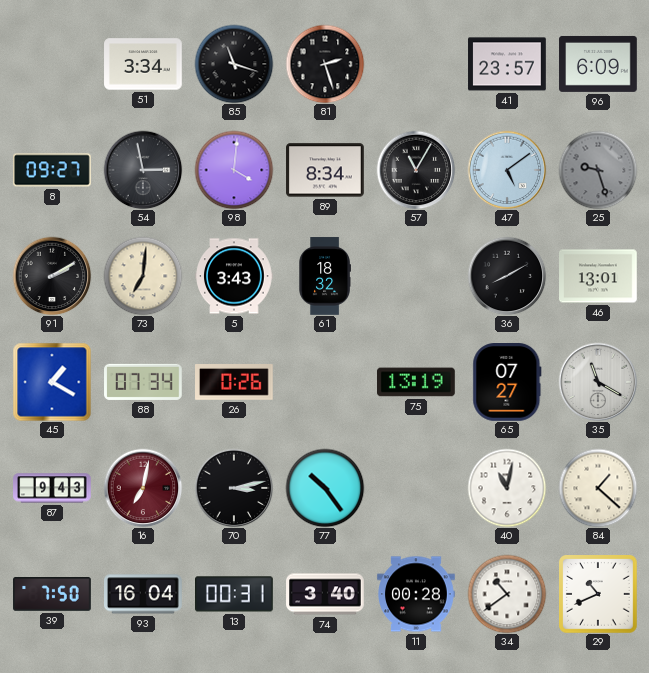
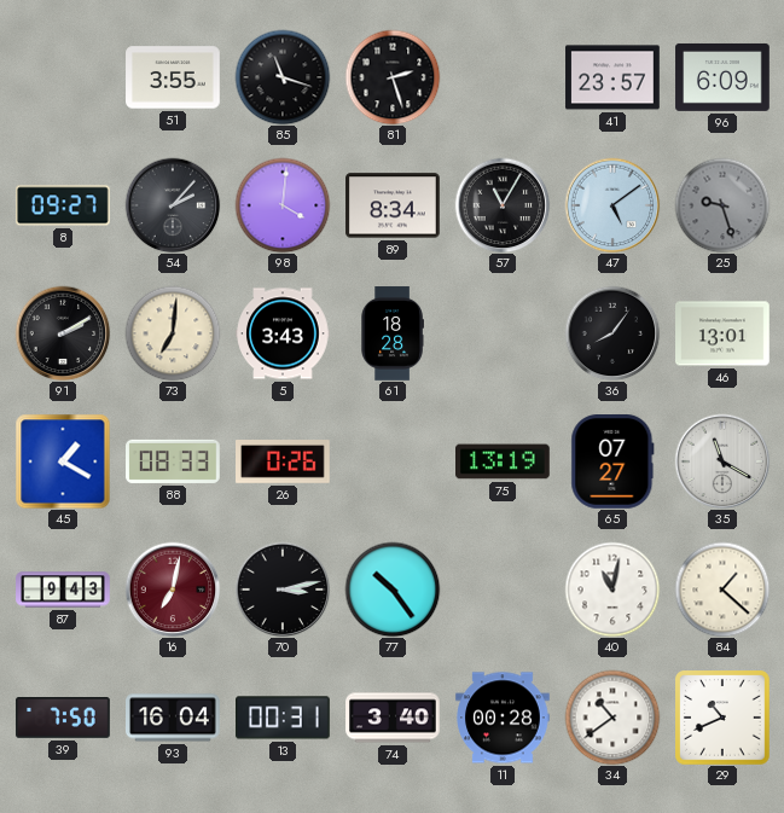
51: 3:34 -> 3:55
54: 2:58 -> 2:07
61: 18:32 -> 18:28
36: 8:10 -> 8:06
88: 07:34 -> 08:33
